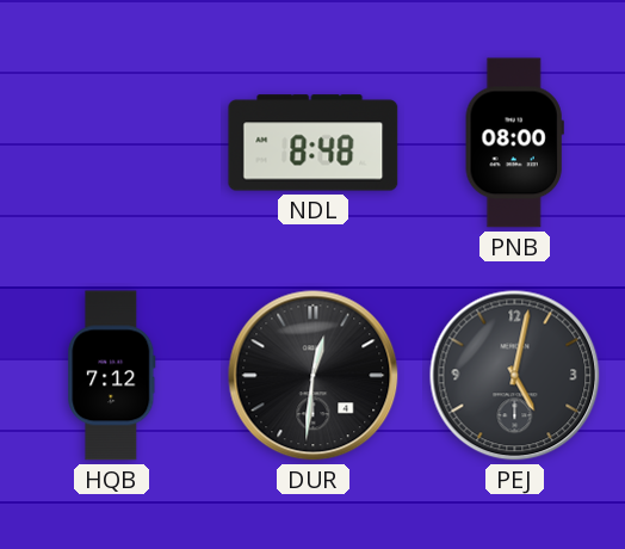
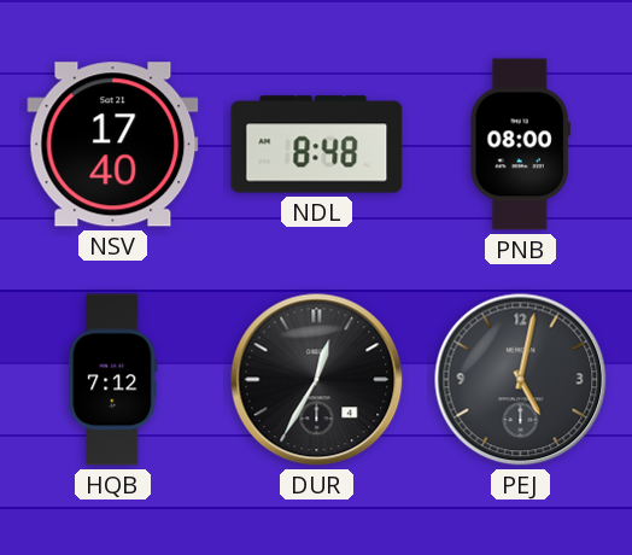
NSV: none -> 17:40
DUR: 12:31 -> 12:35
